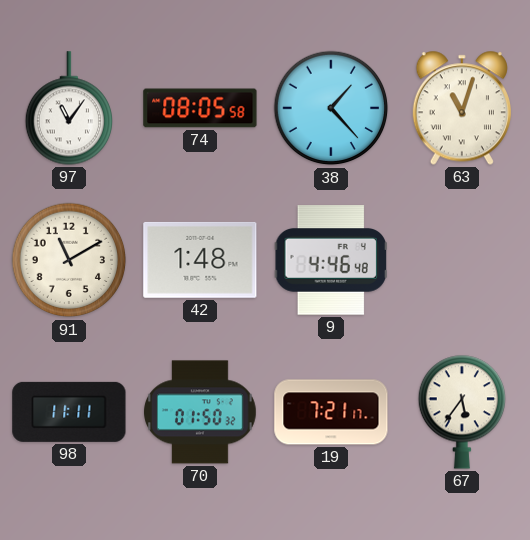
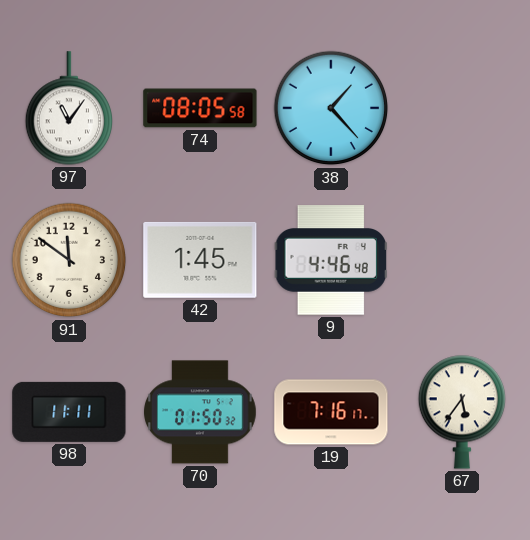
63: 11:03 -> none
91: 11:10 -> 11:51
42: 1:48 -> 1:45
19: 7:21 -> 7:16
